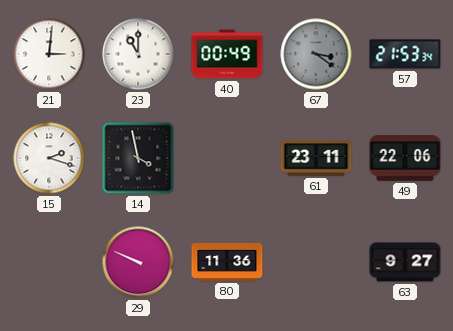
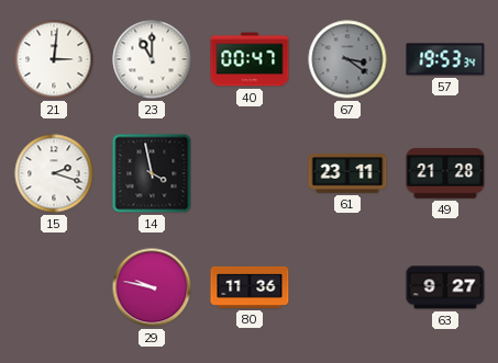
40: 00:49 -> 00:47
57: 21:53 -> 19:53
49: 22:06 -> 21:28
29: 9:49 -> 9:47
